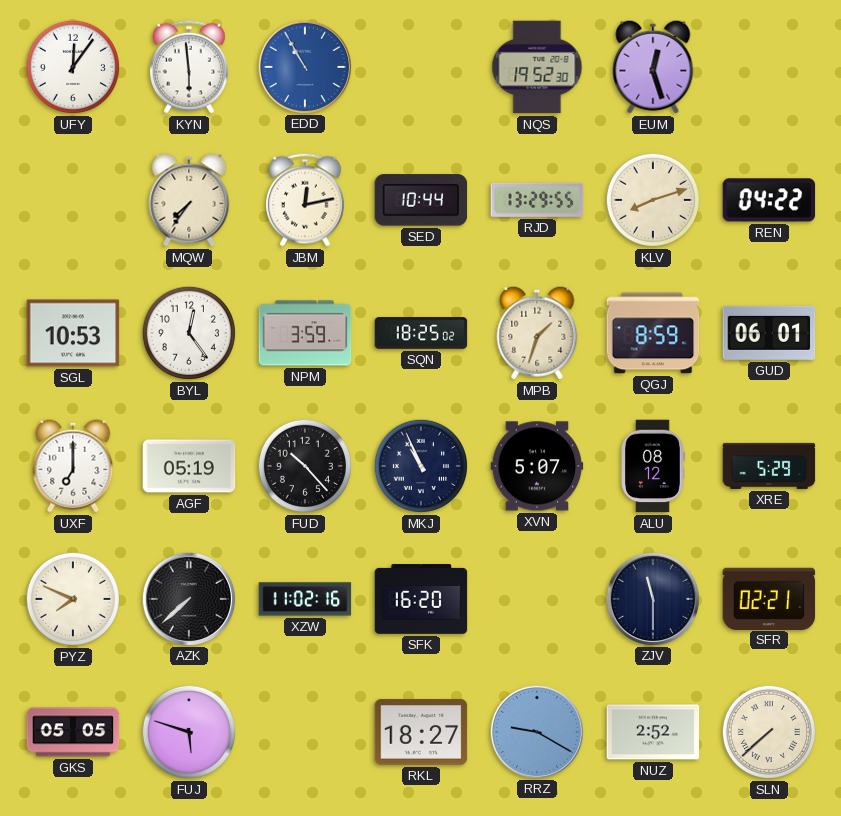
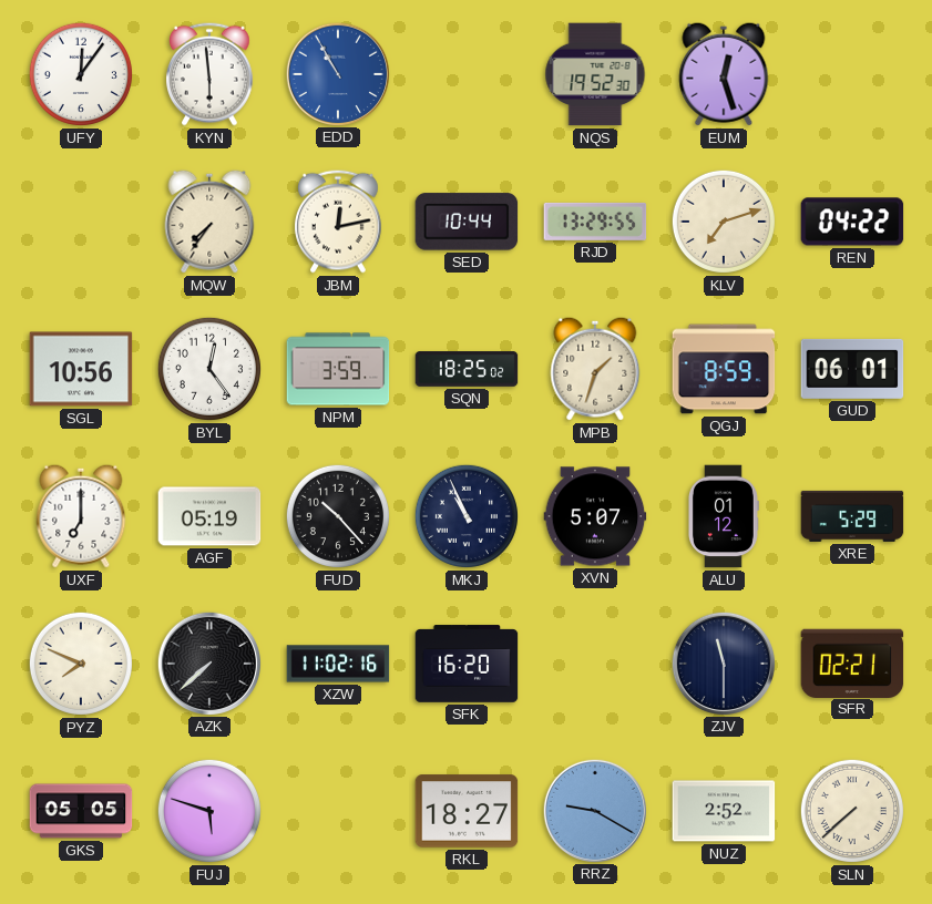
KLV: 8:12 -> 7:12
SGL: 10:53 -> 10:56
ALU: 08:12 -> 01:12
